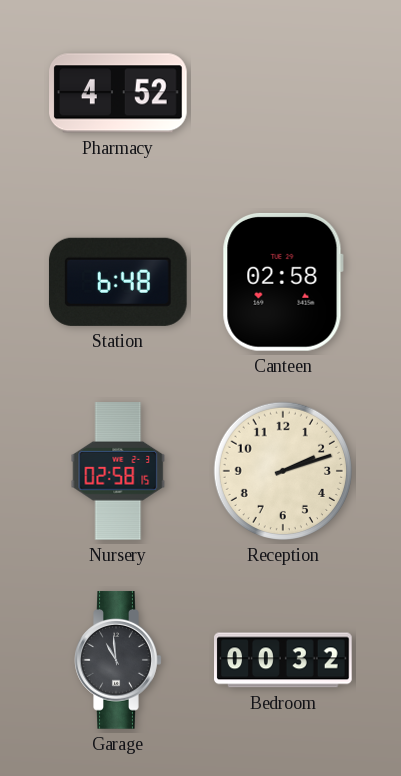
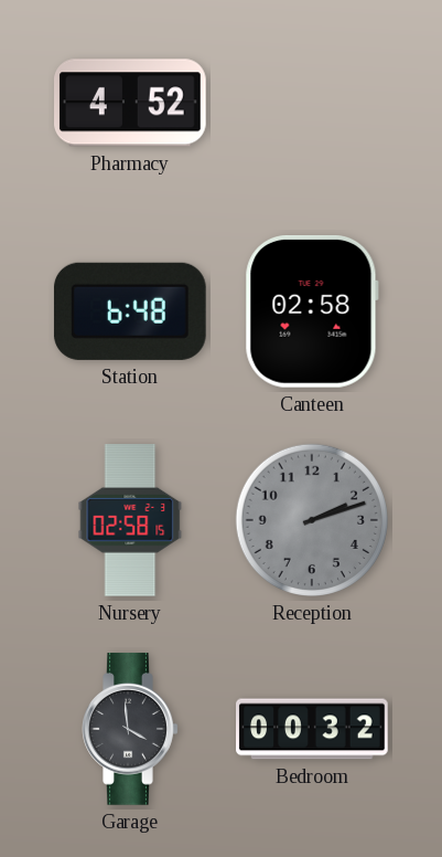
Reception dial: cream -> grey
Garage: 10:59 -> 3:59
